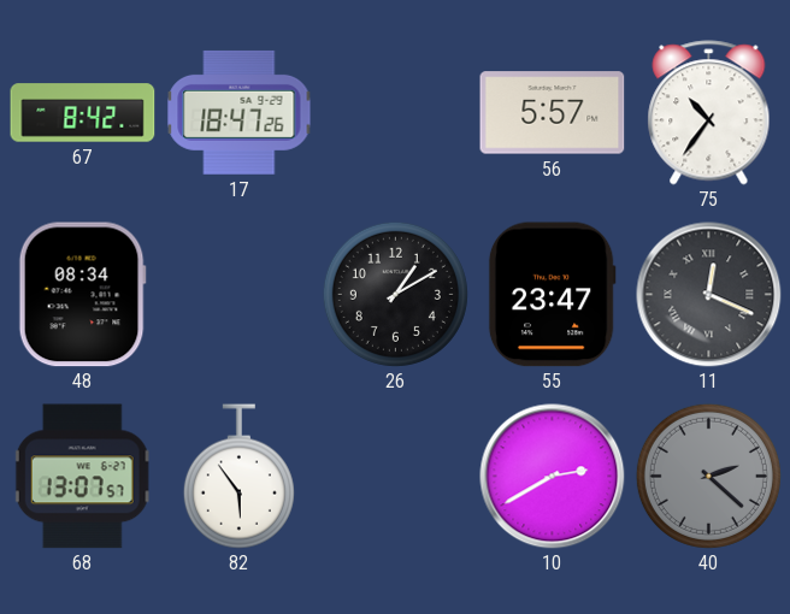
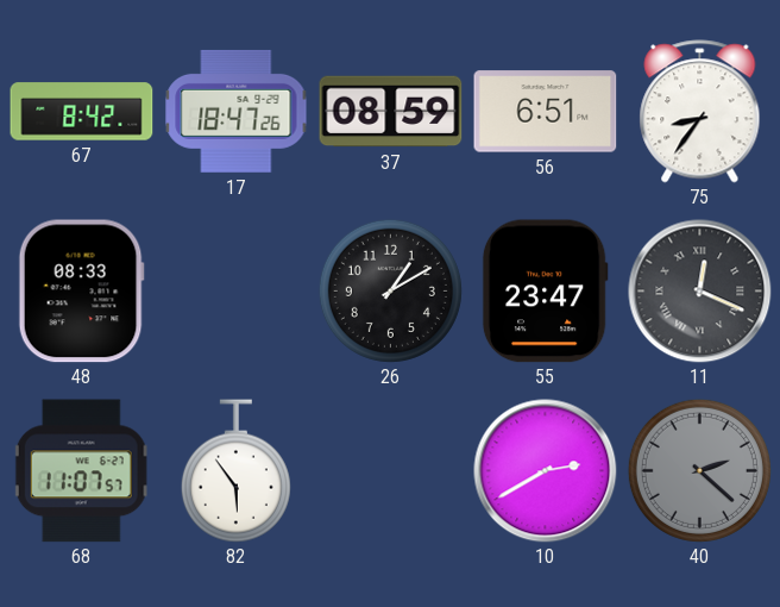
37: none -> 08:59
56: 5:57 -> 6:51
75: 10:36 -> 8:36
48: 08:34 -> 08:33
68: 13:07 -> 11:07
